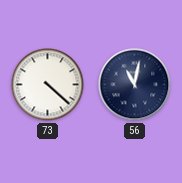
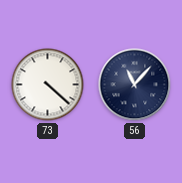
56: 11:02 -> 11:07
